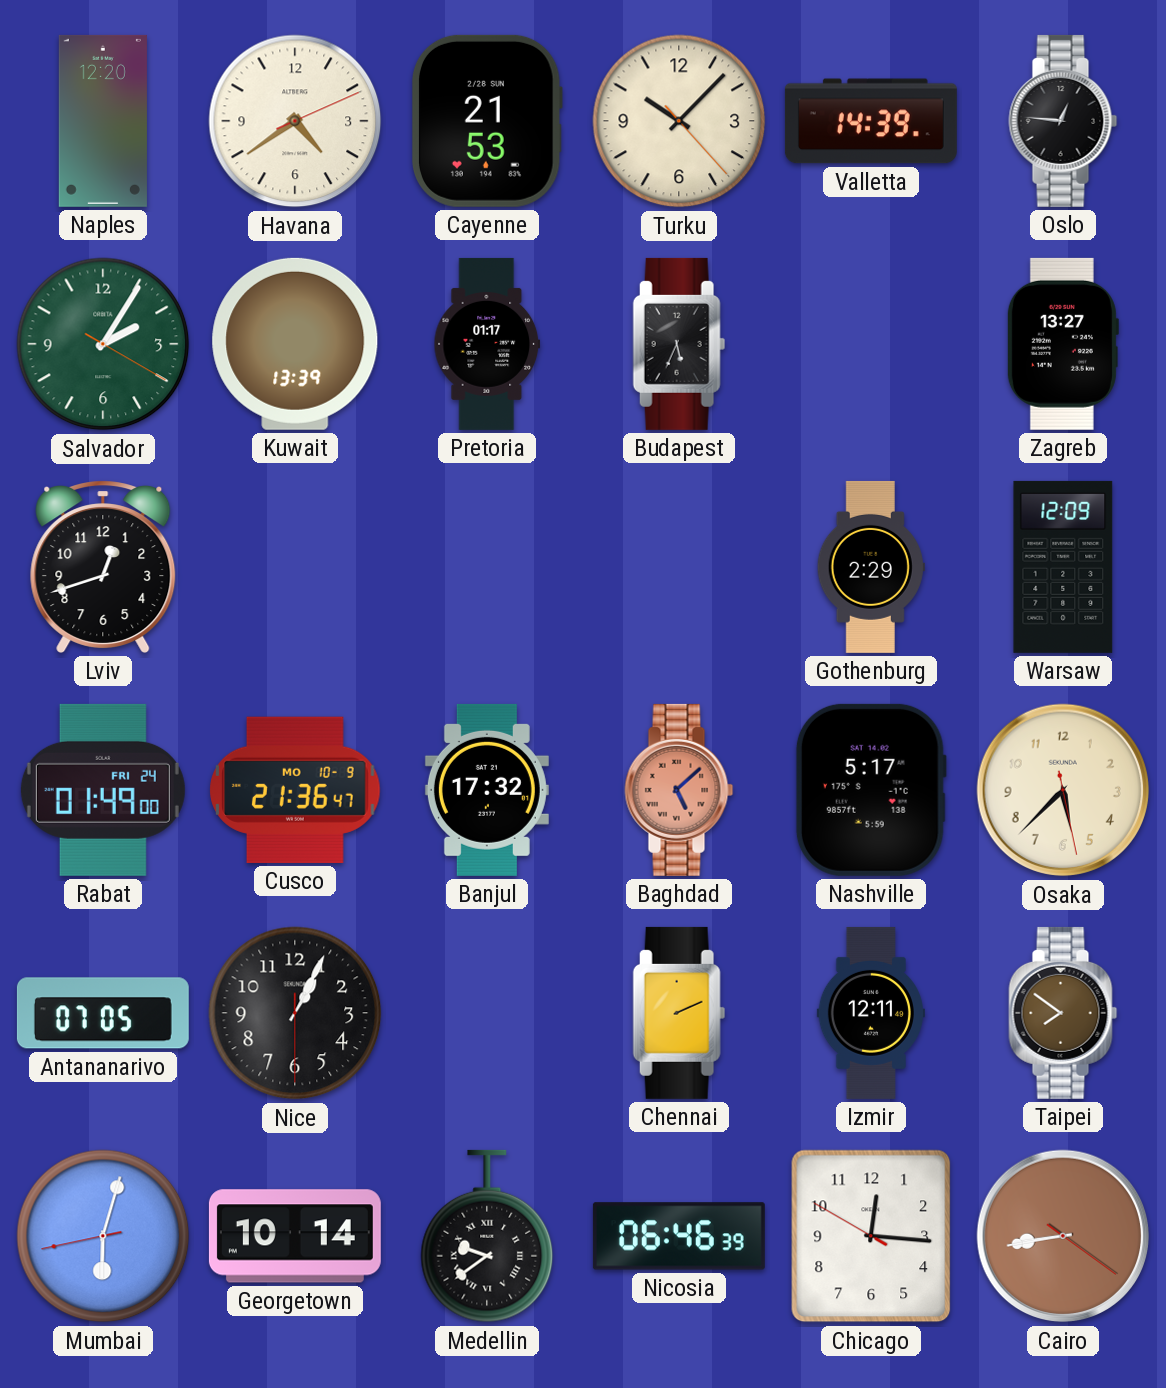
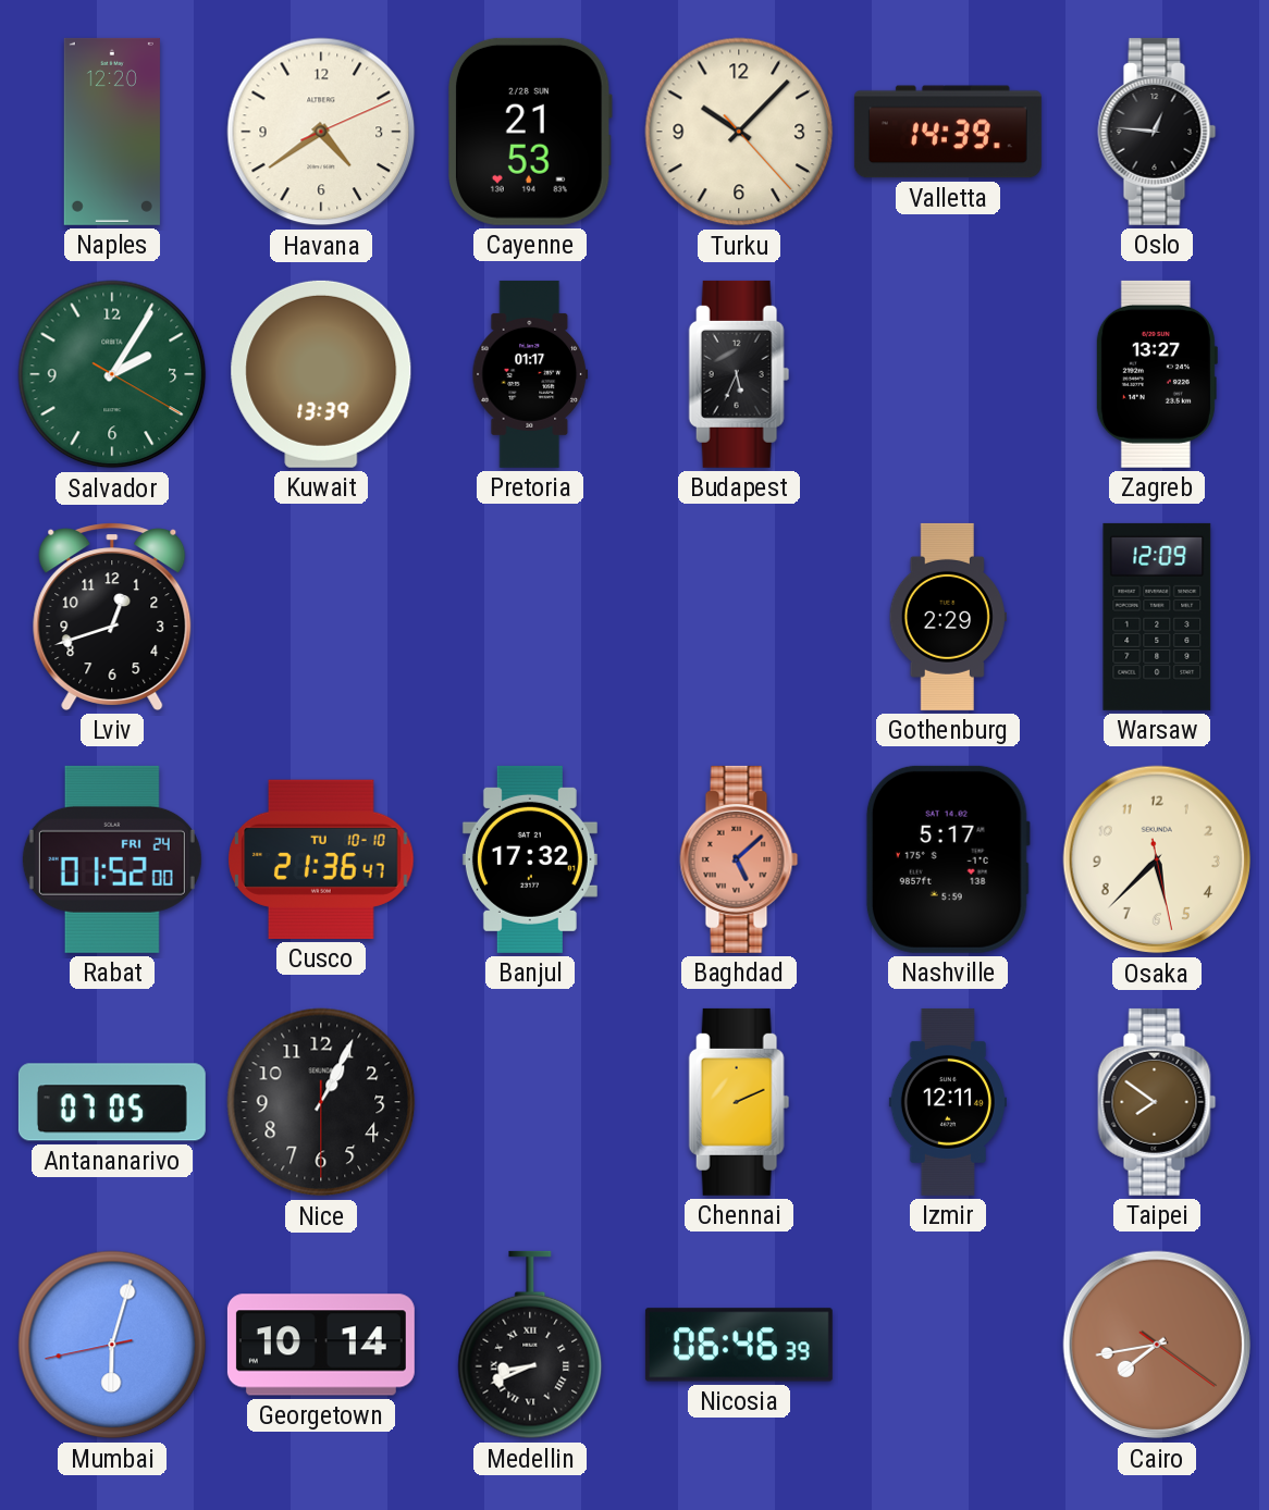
Rabat: 01:49 -> 01:52
Cusco date: MO 10-9 -> TU 10-10
Medellin: 9:39 -> 8:41
Chicago: 12:15 -> none
Cairo: 8:43 -> 7:43
